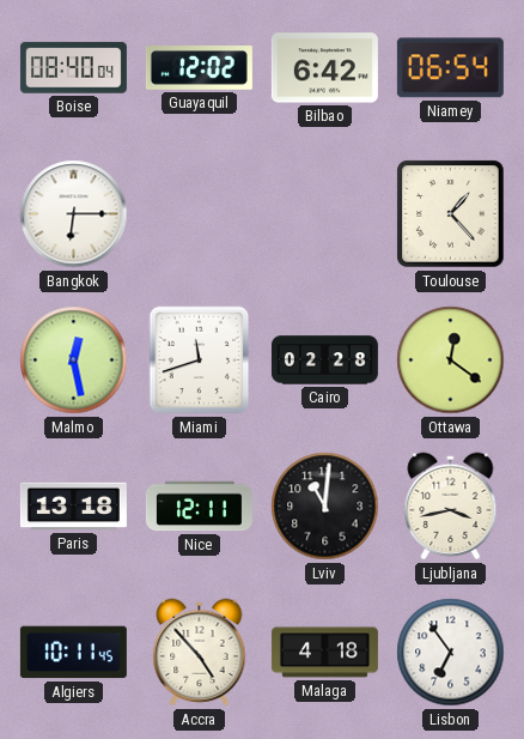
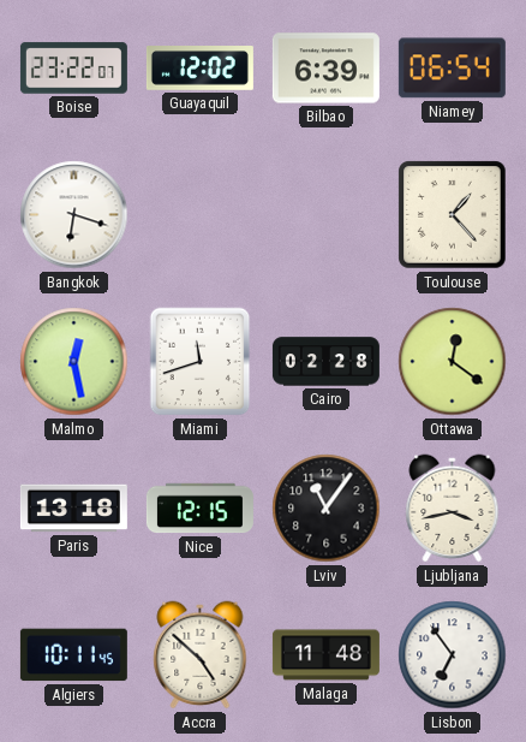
Boise: 08:40 -> 23:22
Bilbao: 6:42 -> 6:39
Bangkok: 6:15 -> 6:18
Nice: 12:11 -> 12:15
Lviv: 11:01 -> 11:06
Accra: 4:53 -> 4:52
Malaga: 4:18 -> 11:48
